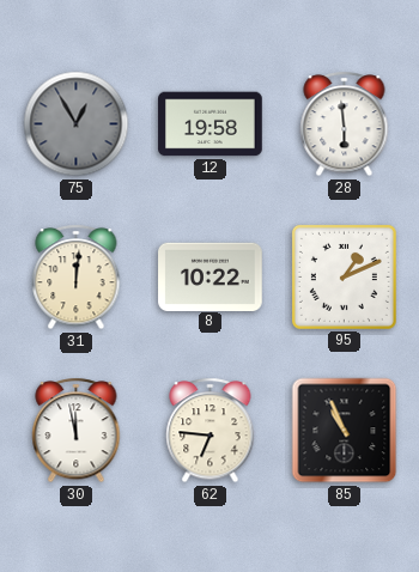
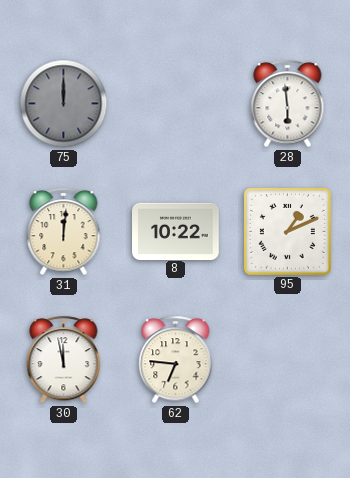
75: 12:55 -> 12:00
12: 19:58 -> none
85: 10:56 -> none
